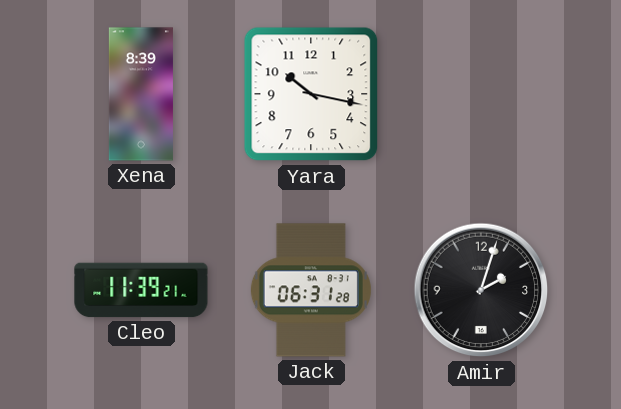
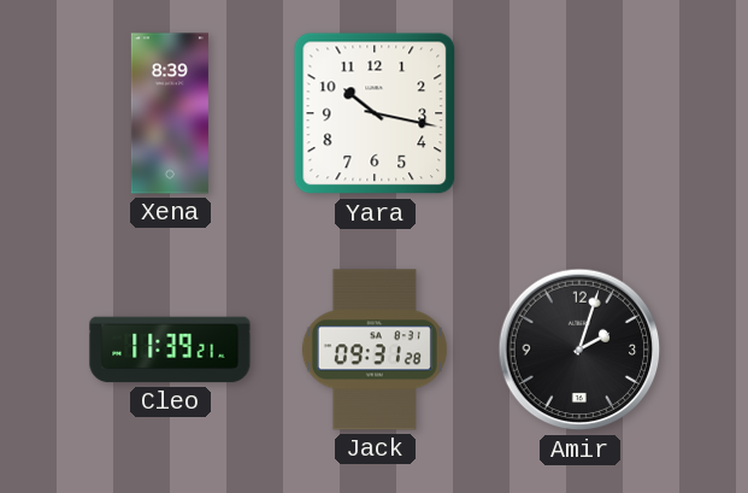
Jack: 06:31 -> 09:31
